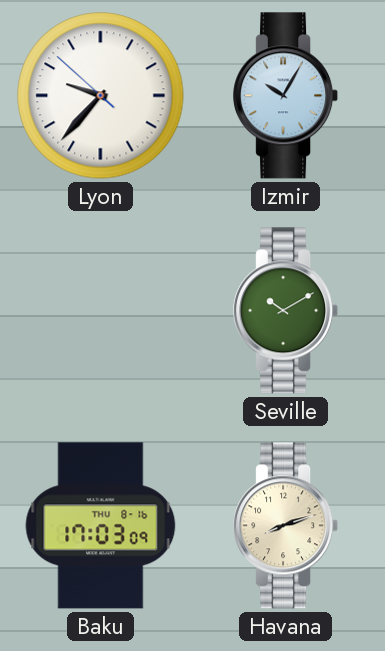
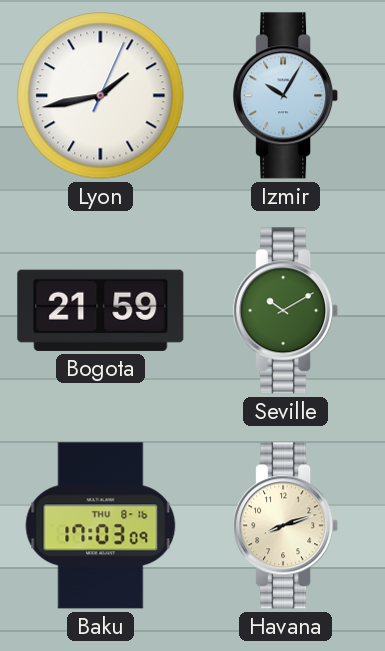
Lyon: 9:36 -> 1:43
Bogota: none -> 21:59
